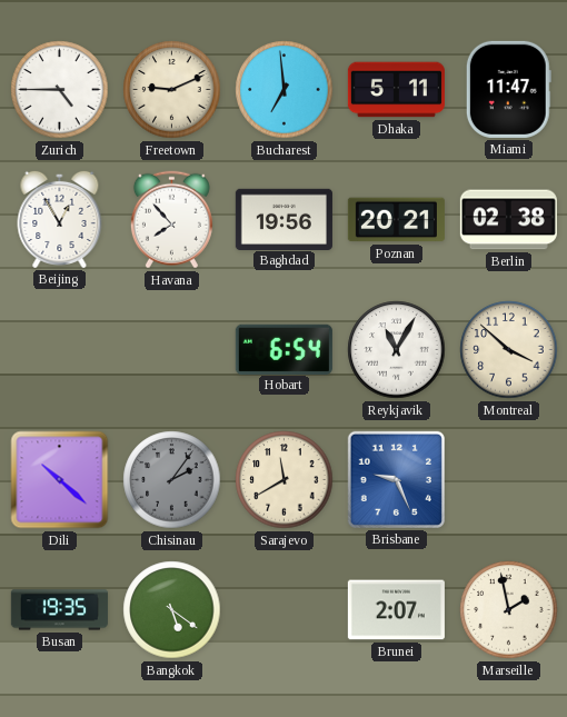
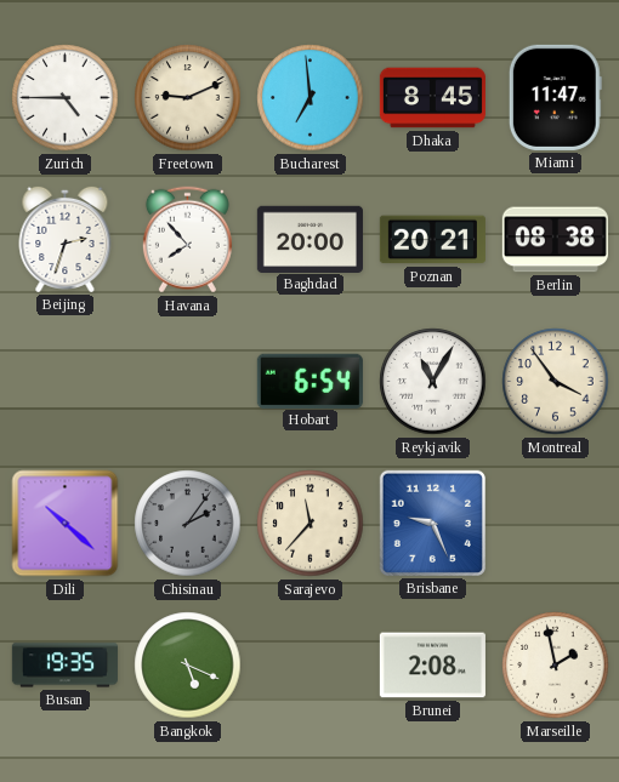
Dhaka: 5:11 -> 8:45
Beijing: 12:55 -> 2:33
Baghdad: 19:56 -> 20:00
Berlin: 02:38 -> 08:38
Montreal: 3:52 -> 3:54
Sarajevo: 11:40 -> 11:37
Bangkok: 5:21 -> 5:19
Brunei: 2:07 -> 2:08
